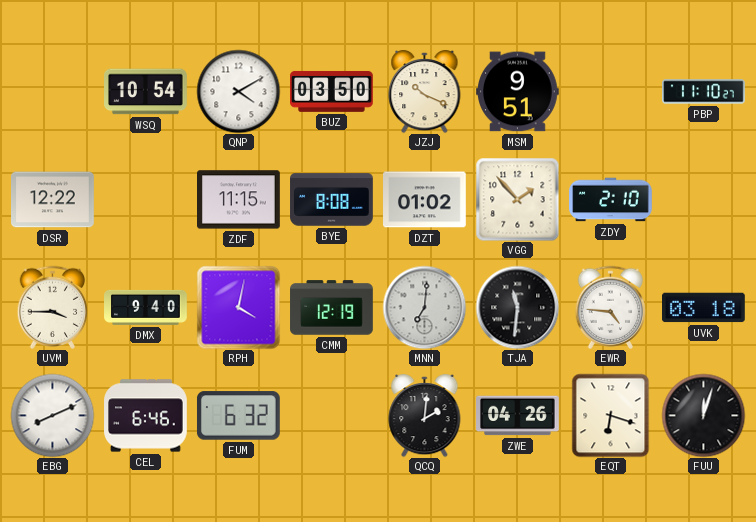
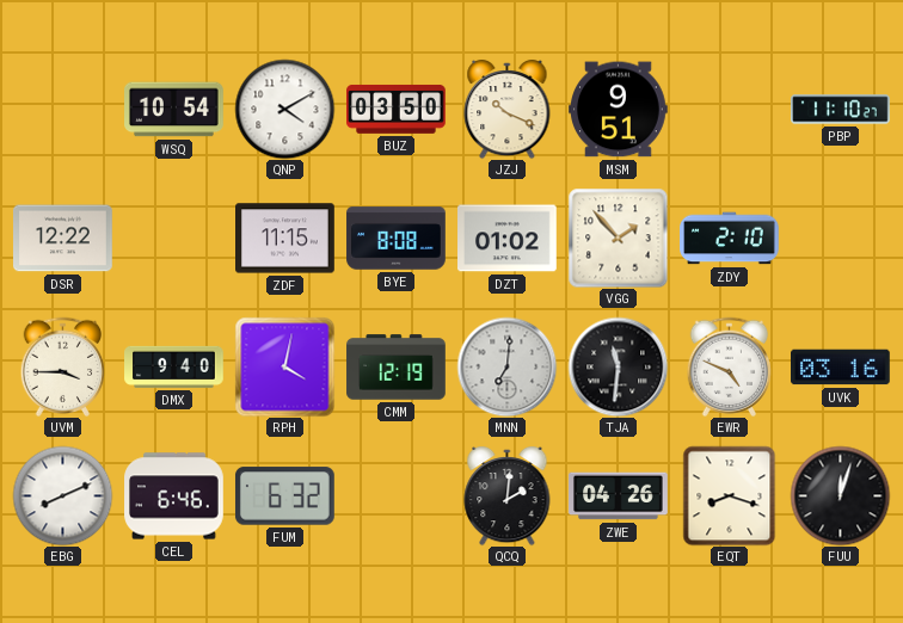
EWR: 4:46 -> 4:49
UVK: 03:18 -> 03:16
EQT: 6:18 -> 8:18
